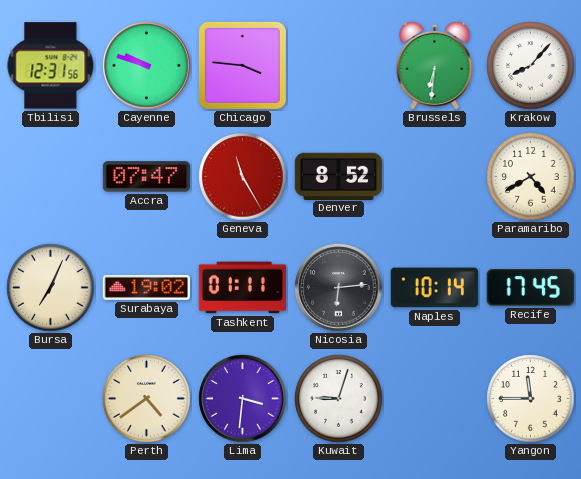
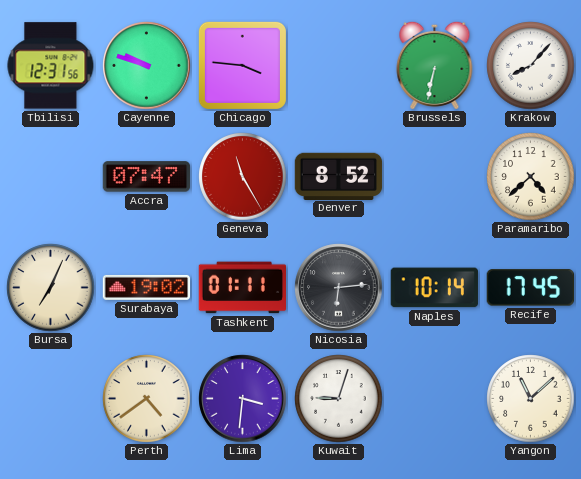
Brussels: 6:31 -> 6:32
Paramaribo: 4:40 -> 4:38
Yangon: 11:45 -> 11:08
